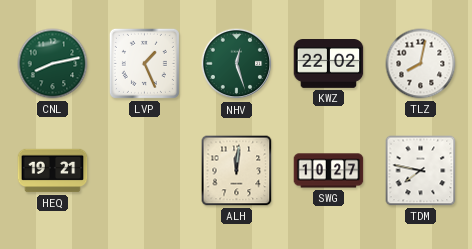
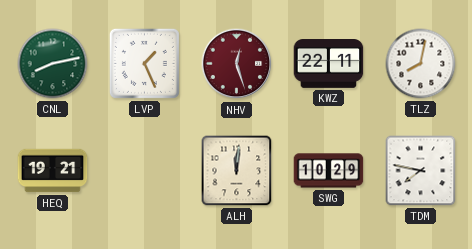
NHV dial: green -> burgundy
KWZ: 22:02 -> 22:11
SWG: 10:27 -> 10:29
